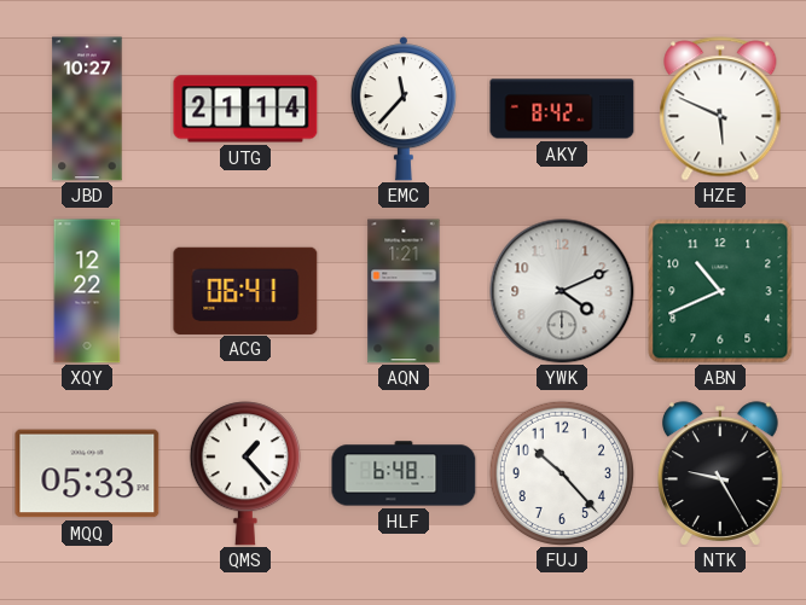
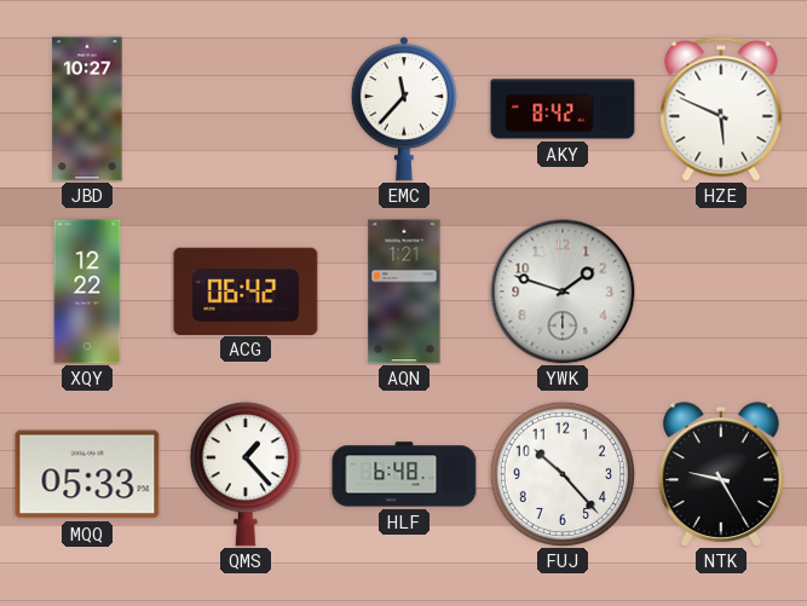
UTG: 21:14 -> none
ACG: 06:41 -> 06:42
YWK: 4:11 -> 1:48
ABN: 10:41 -> none
